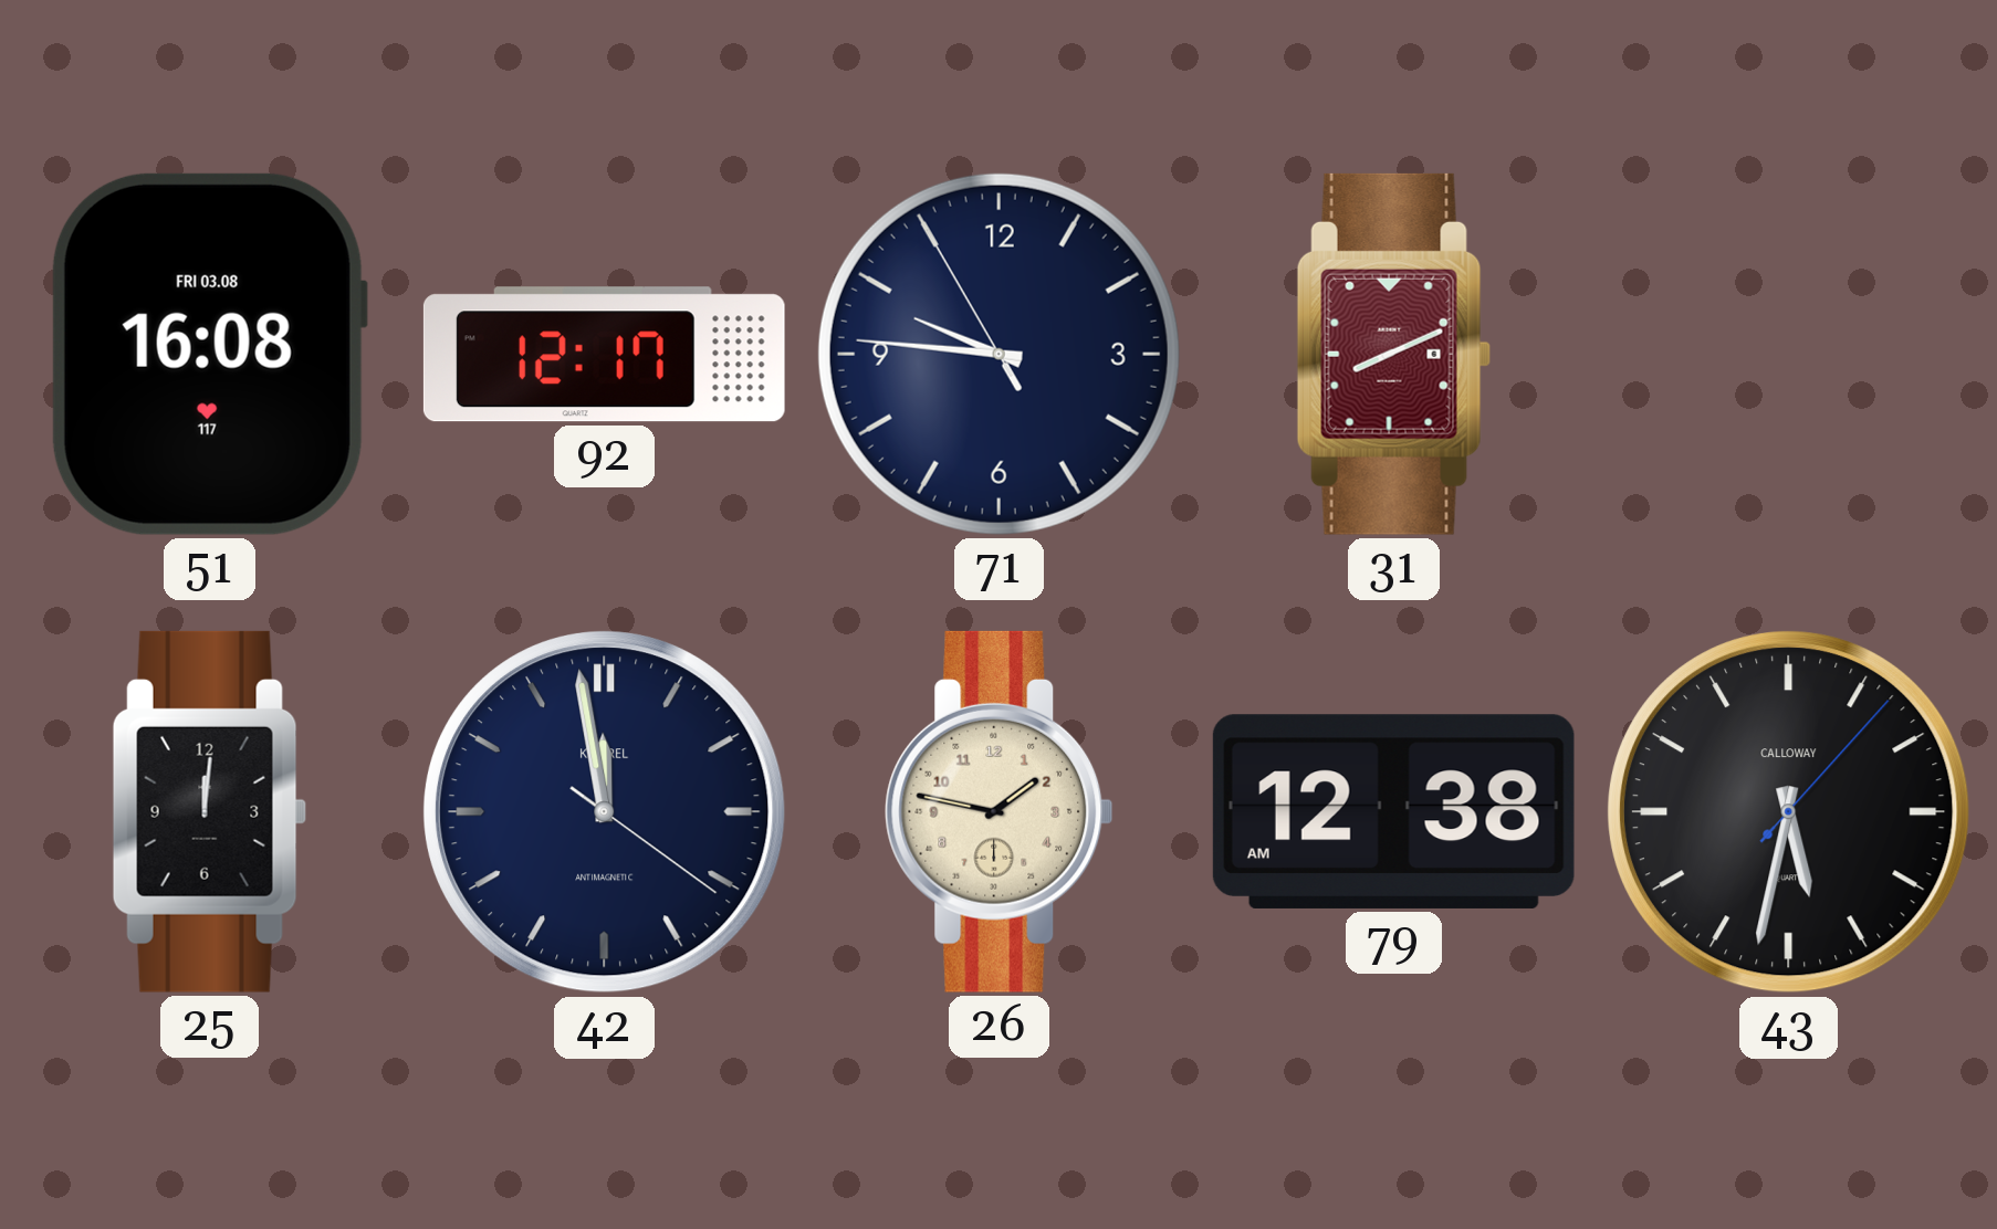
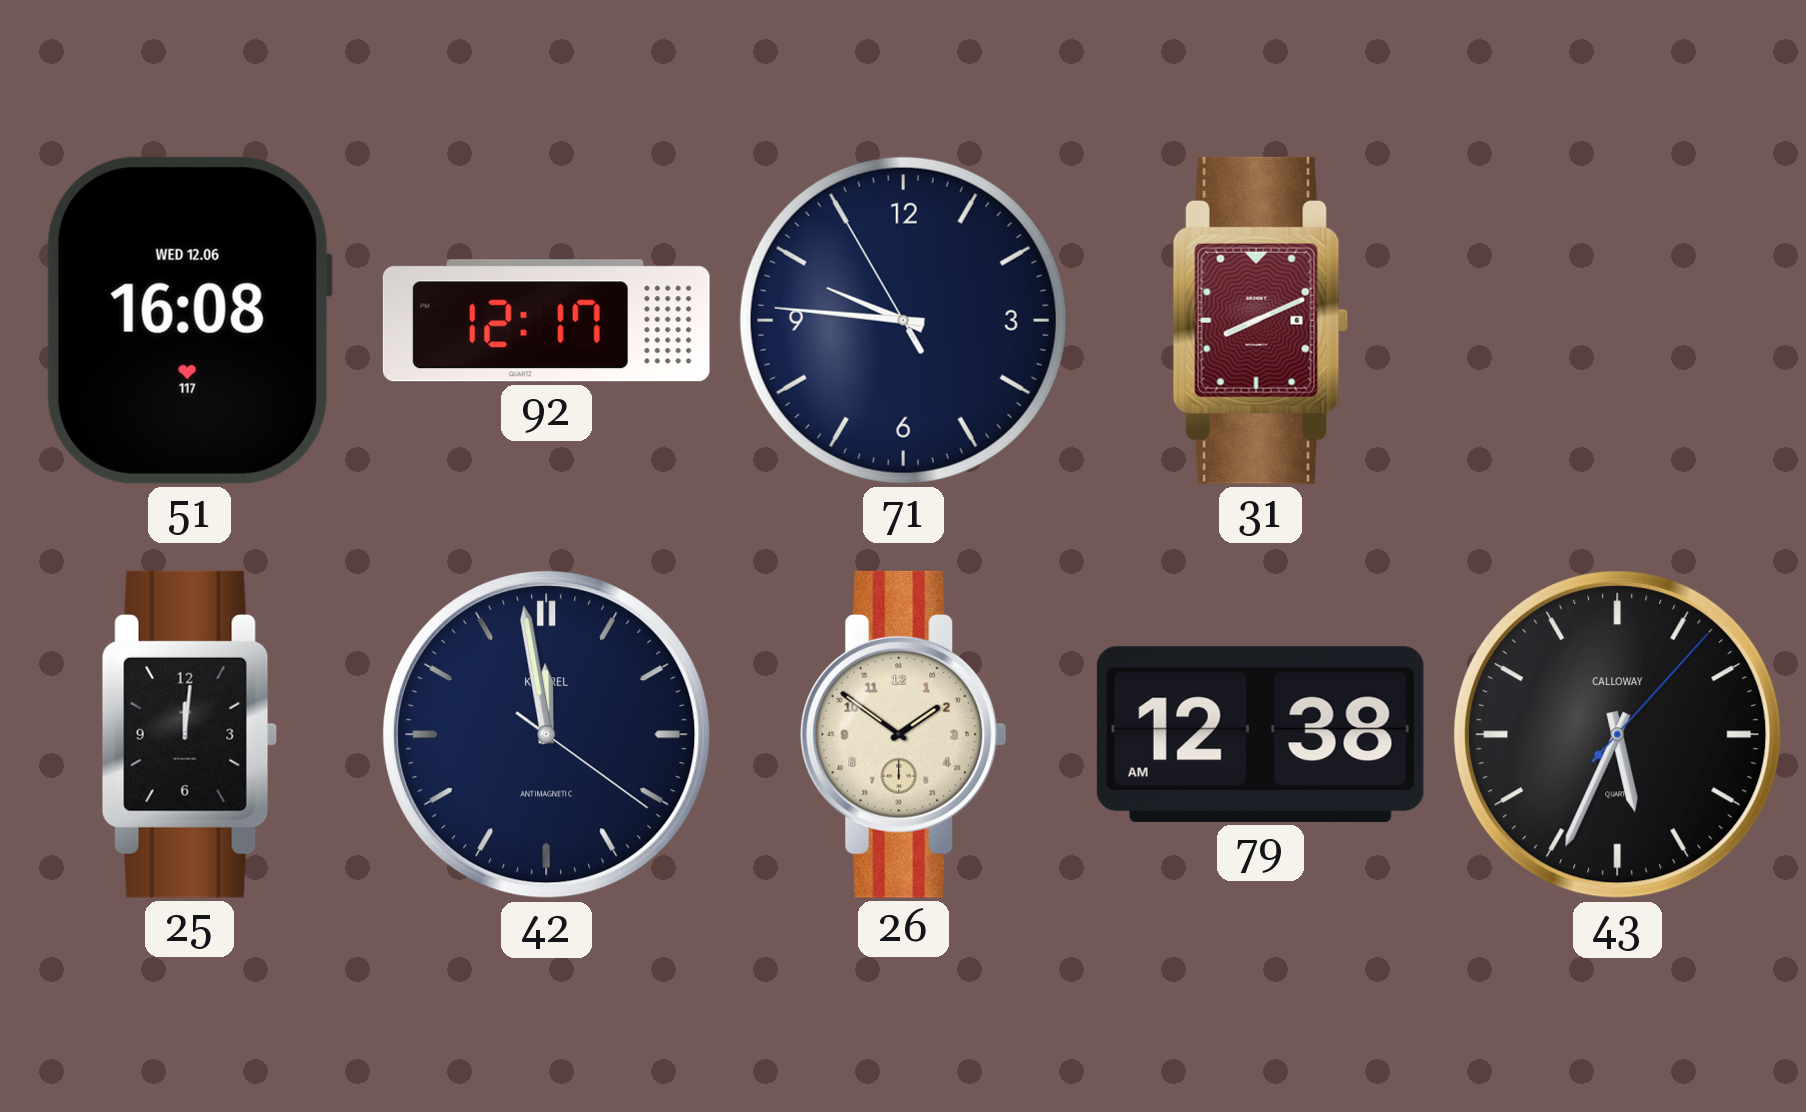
51 date: FRI 03.08 -> WED 12.06
26: 1:47 -> 1:51
43: 5:32 -> 5:34
